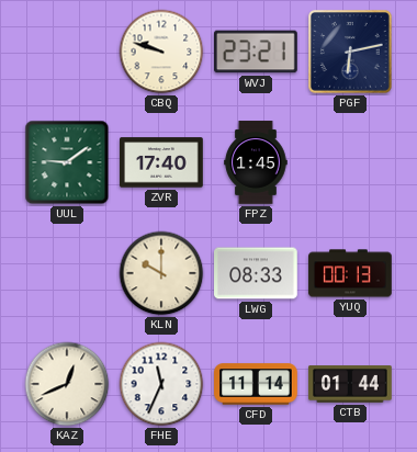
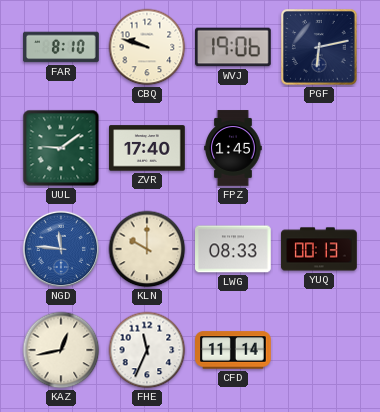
FAR: none -> 8:10
WVJ: 23:21 -> 19:06
NGD: none -> 11:46
KAZ: 12:41 -> 12:43
CTB: 01:44 -> none
